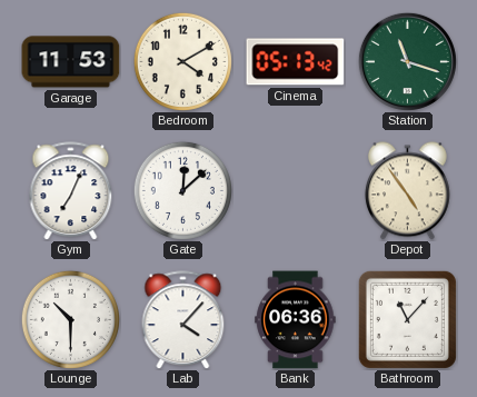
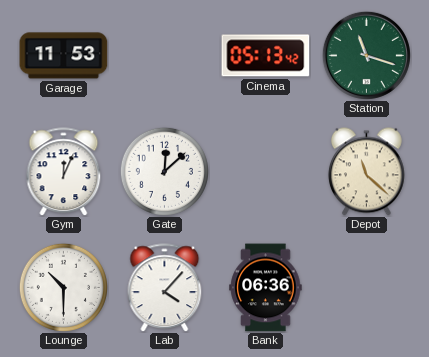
Bedroom: 4:10 -> none
Gym: 7:04 -> 12:04
Depot: 4:54 -> 11:22
Bathroom: 11:07 -> none
